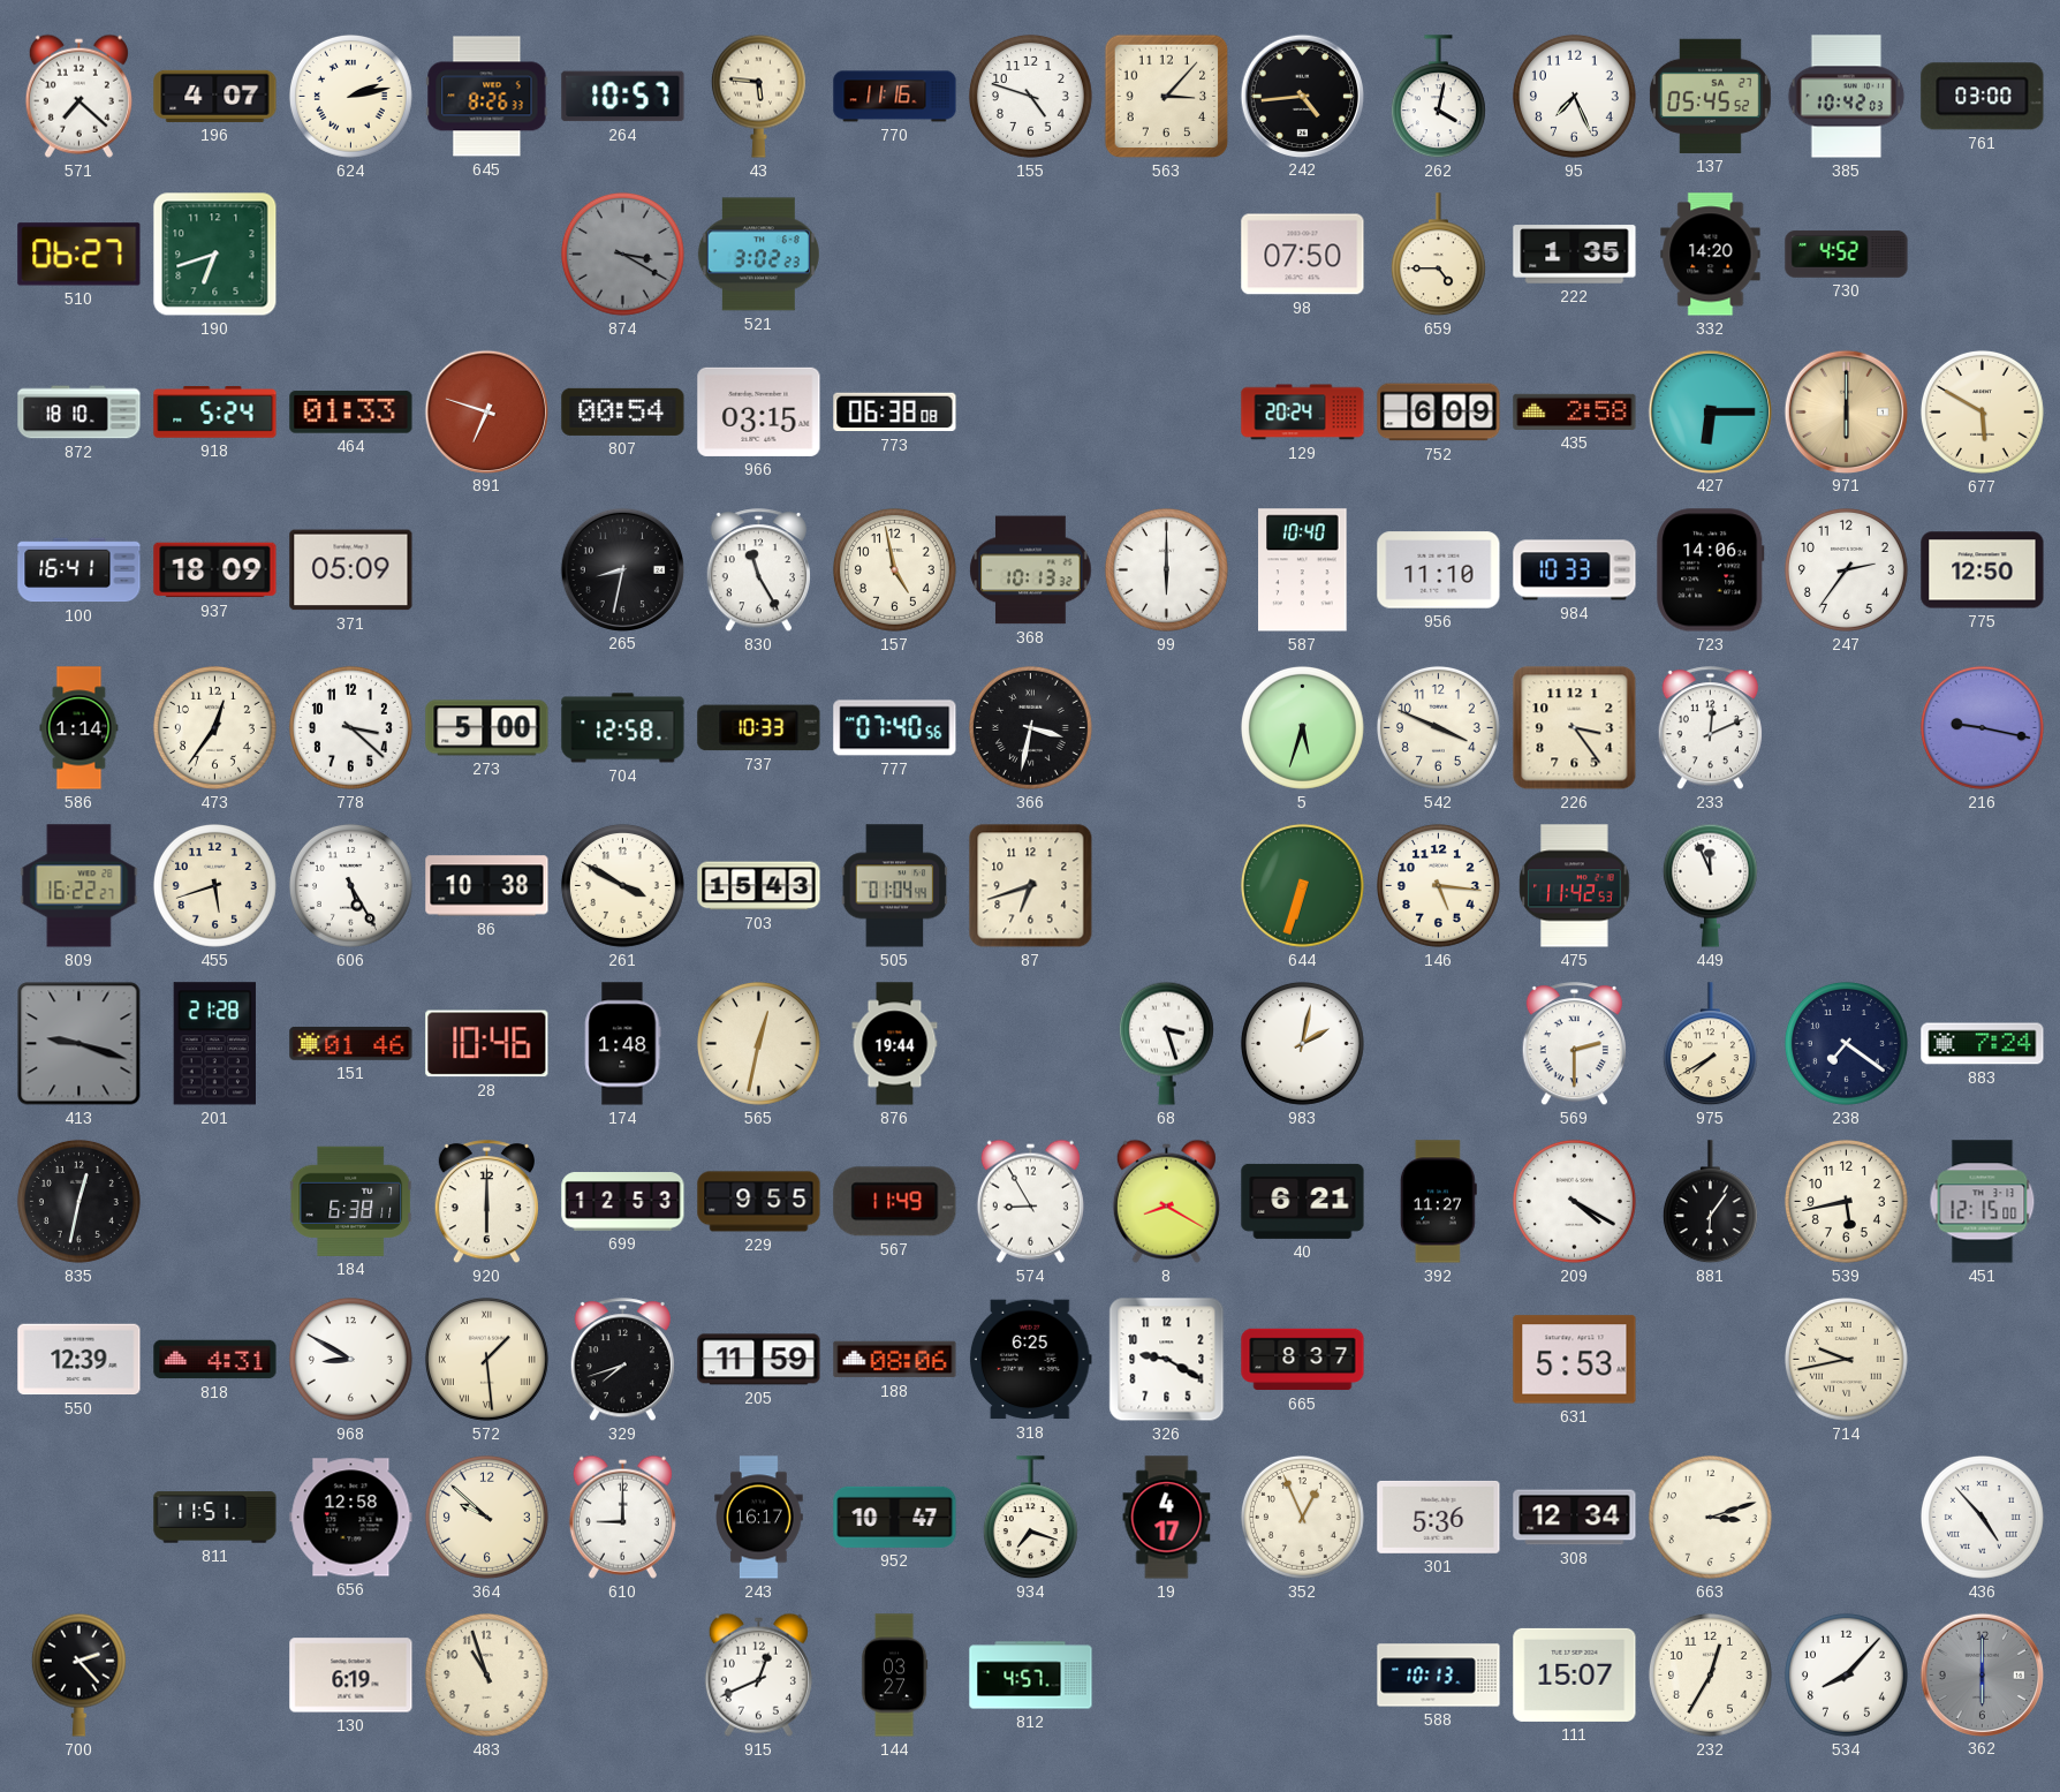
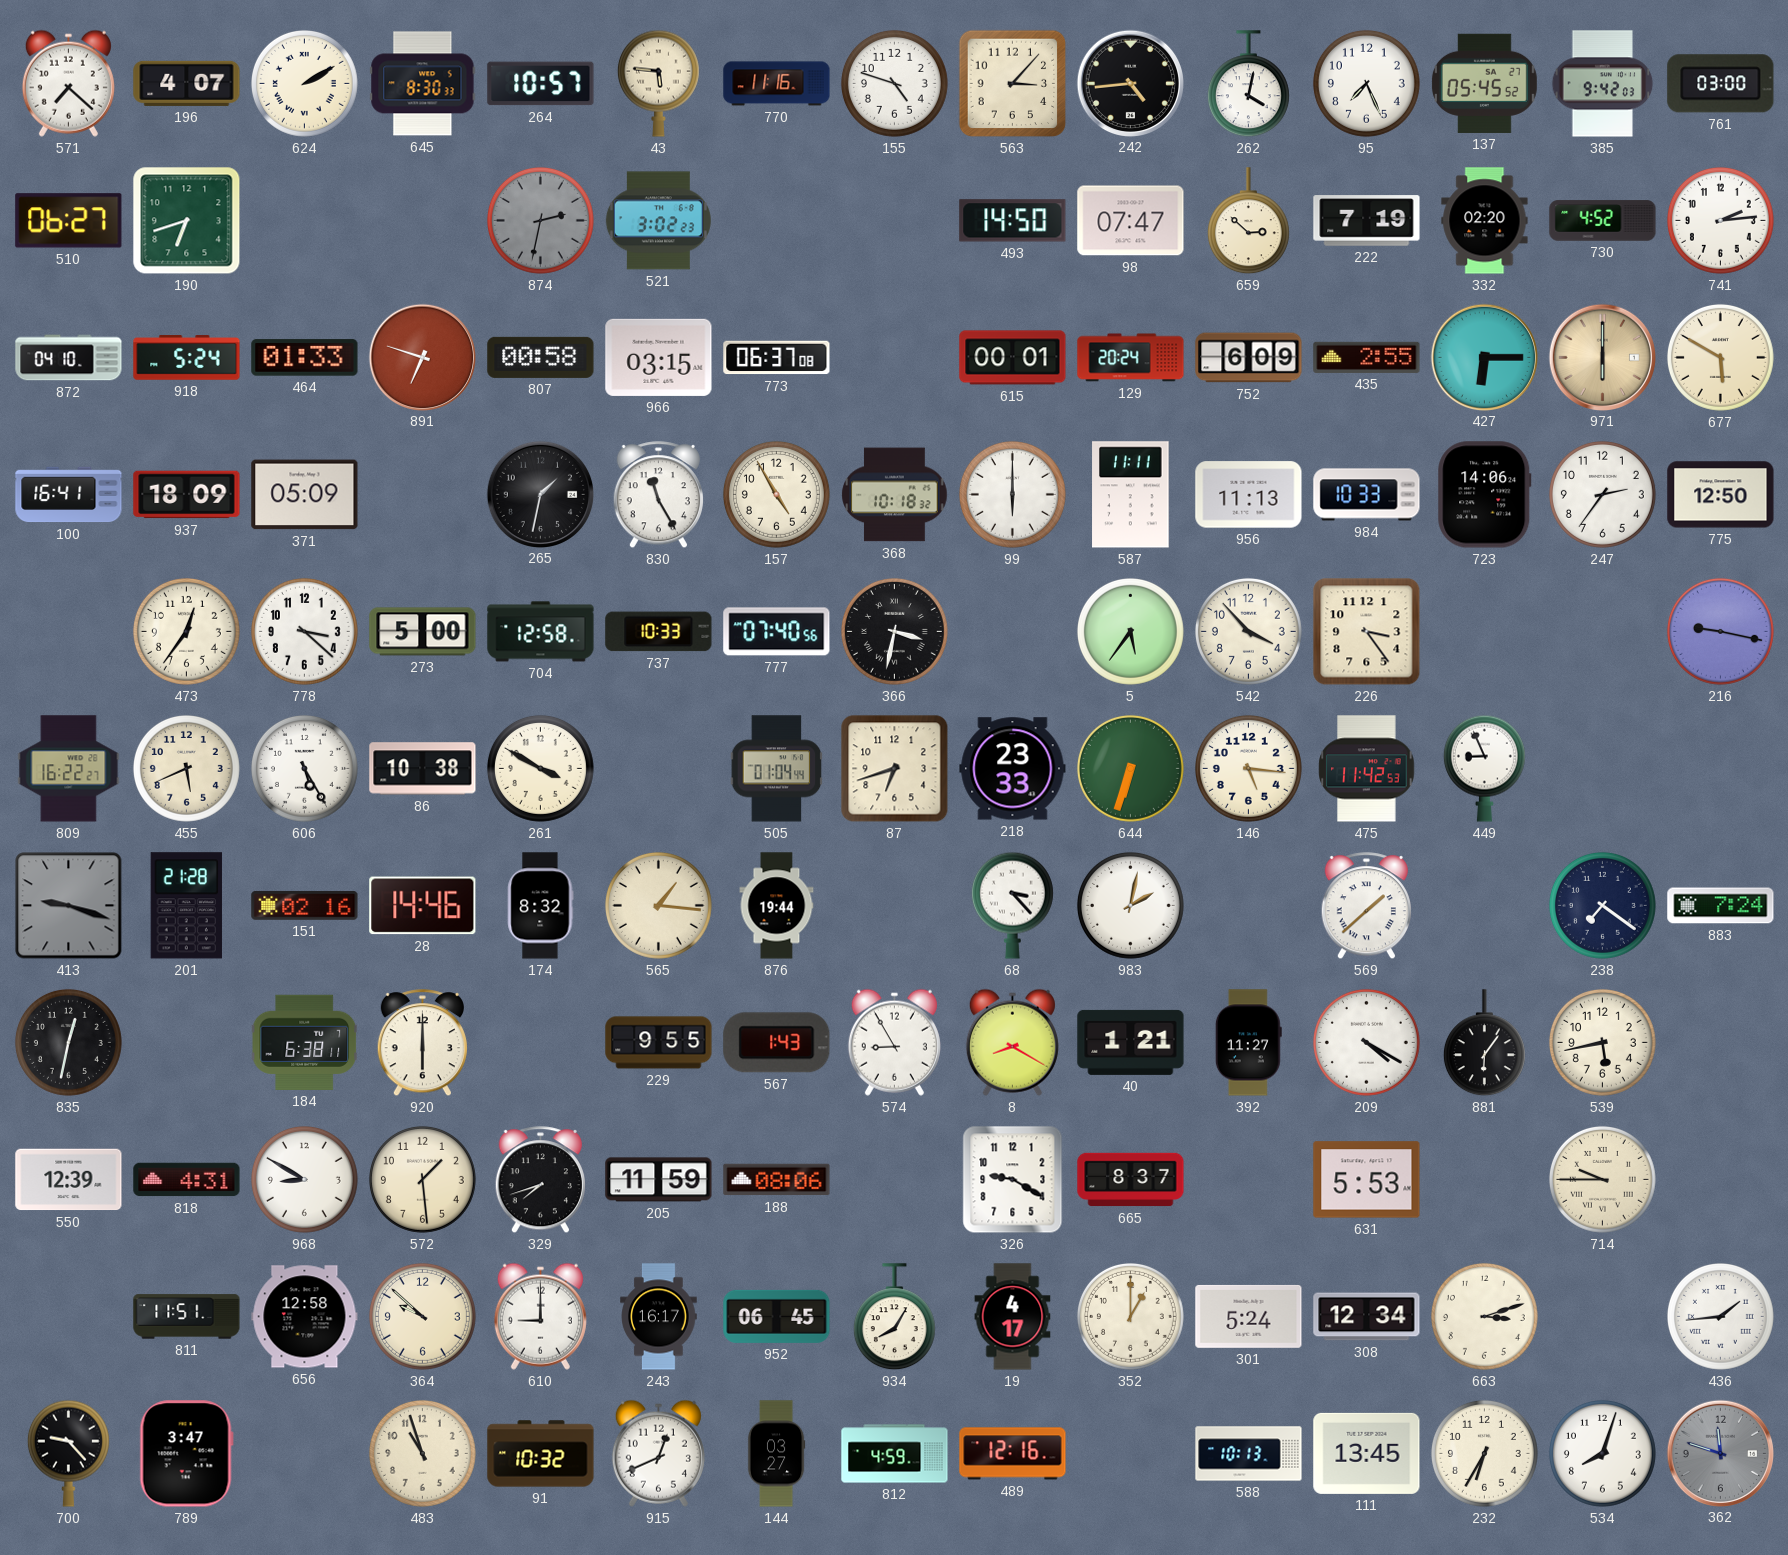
624: 2:13 -> 2:10
645: 8:26 -> 8:30
385: 10:42 -> 9:42
874: 3:20 -> 2:32
493: none -> 14:50
98: 07:50 -> 07:47
659: 4:45 -> 2:52
222: 1:35 -> 7:19
332: 14:20 -> 02:20
741: none -> 2:14
872: 18:10 -> 04:10
807: 00:54 -> 00:58
773: 06:38 -> 06:37
615: none -> 00:01
435: 2:58 -> 2:55
265: 8:32 -> 1:32
157: 4:58 -> 4:55
368: 10:13 -> 10:18
587: 10:40 -> 11:11
956: 11:10 -> 11:13
586: 1:14 -> none
5: 5:33 -> 5:36
542: 3:49 -> 3:53
233: 12:11 -> none
455: 5:42 -> 5:41
703: 15:43 -> none
218: none -> 23:33
449: 11:56 -> 8:56
151: 01:46 -> 02:16
28: 10:46 -> 14:46
174: 1:48 -> 8:32
565: 12:32 -> 1:16
68: 3:27 -> 3:23
569: 2:30 -> 1:38
975: 7:40 -> none
699: 12:53 -> none
567: 11:49 -> 1:43
40: 6:21 -> 1:21
451: 12:15 -> none
572 numerals: Roman -> Arabic
318: 6:25 -> none
714: 9:43 -> 9:45
952: 10:47 -> 06:45
934: 7:18 -> 8:05
352: 12:56 -> 1:00
301: 5:36 -> 5:24
436: 4:53 -> 1:44
700: 2:23 -> 9:23
789: none -> 3:47
130: 6:19 -> none
91: none -> 10:32
812: 4:57 -> 4:59
489: none -> 12:16
111: 15:07 -> 13:45
232: 12:35 -> 6:35
534: 8:07 -> 8:03
362: 6:00 -> 11:48
